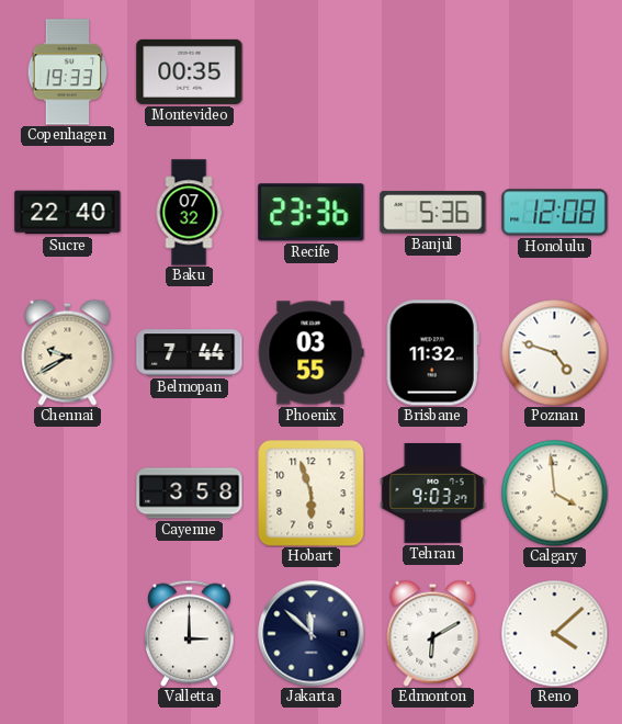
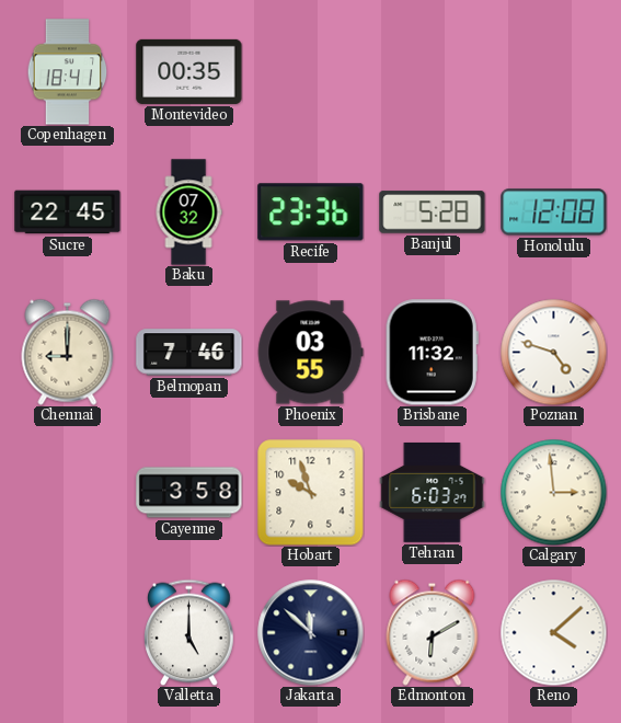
Copenhagen: 19:33 -> 18:41
Sucre: 22:40 -> 22:45
Banjul: 5:36 -> 5:28
Chennai: 9:40 -> 9:00
Belmopan: 7:44 -> 7:46
Hobart: 5:57 -> 9:57
Tehran: 9:03 -> 6:03
Calgary: 3:59 -> 2:59
Valletta: 3:00 -> 5:00
